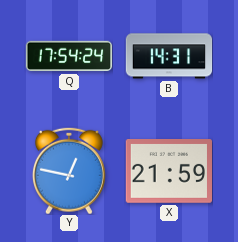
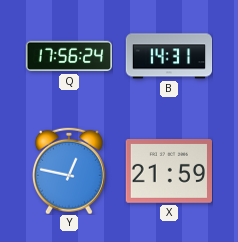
Q: 17:54 -> 17:56
